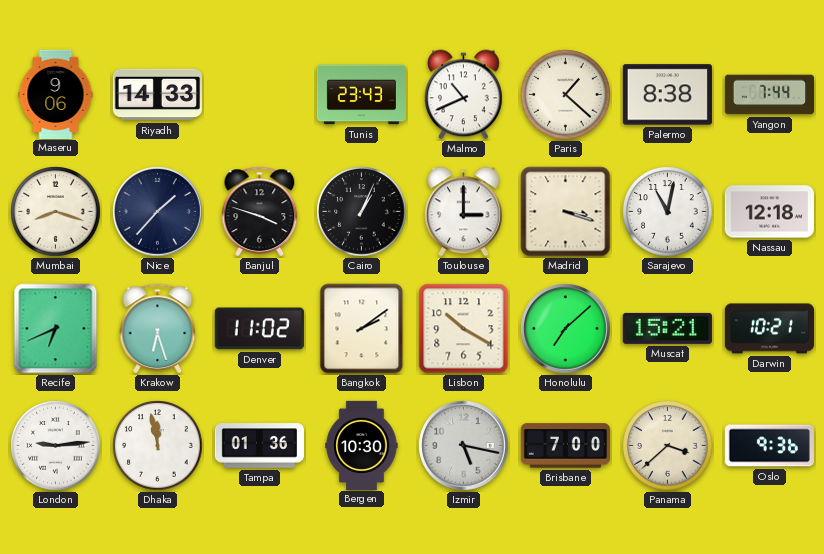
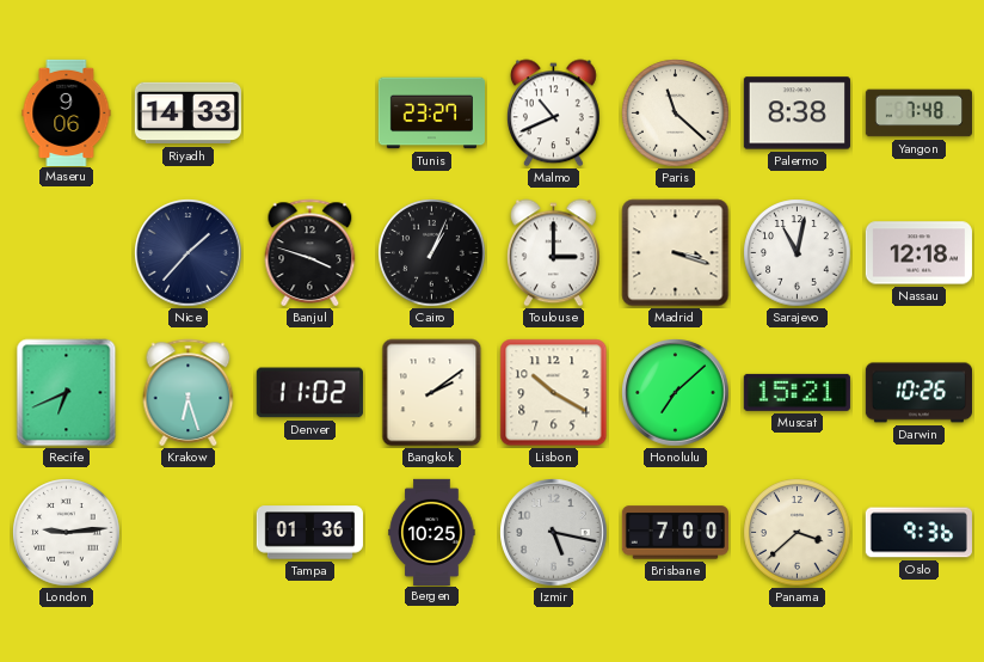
Tunis: 23:43 -> 23:27
Paris: 1:22 -> 11:22
Yangon: 7:44 -> 7:48
Mumbai: 8:18 -> none
Darwin: 10:21 -> 10:26
Dhaka: 11:58 -> none
Bergen: 10:30 -> 10:25
